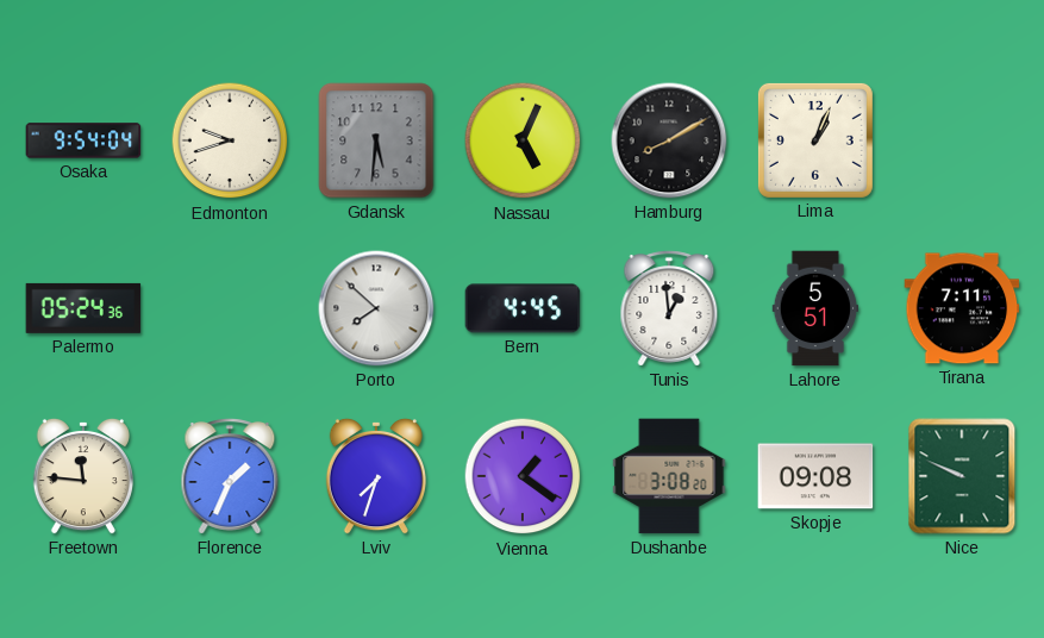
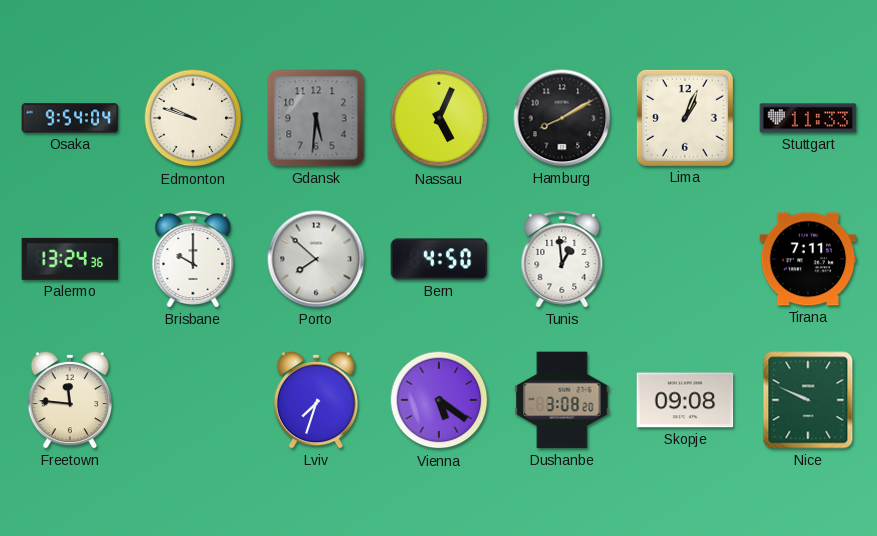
Edmonton: 9:42 -> 9:48
Stuttgart: none -> 11:33
Palermo: 05:24 -> 13:24
Brisbane: none -> 10:00
Bern: 4:45 -> 4:50
Lahore: 5:51 -> none
Florence: 1:34 -> none
Vienna: 1:21 -> 5:21
